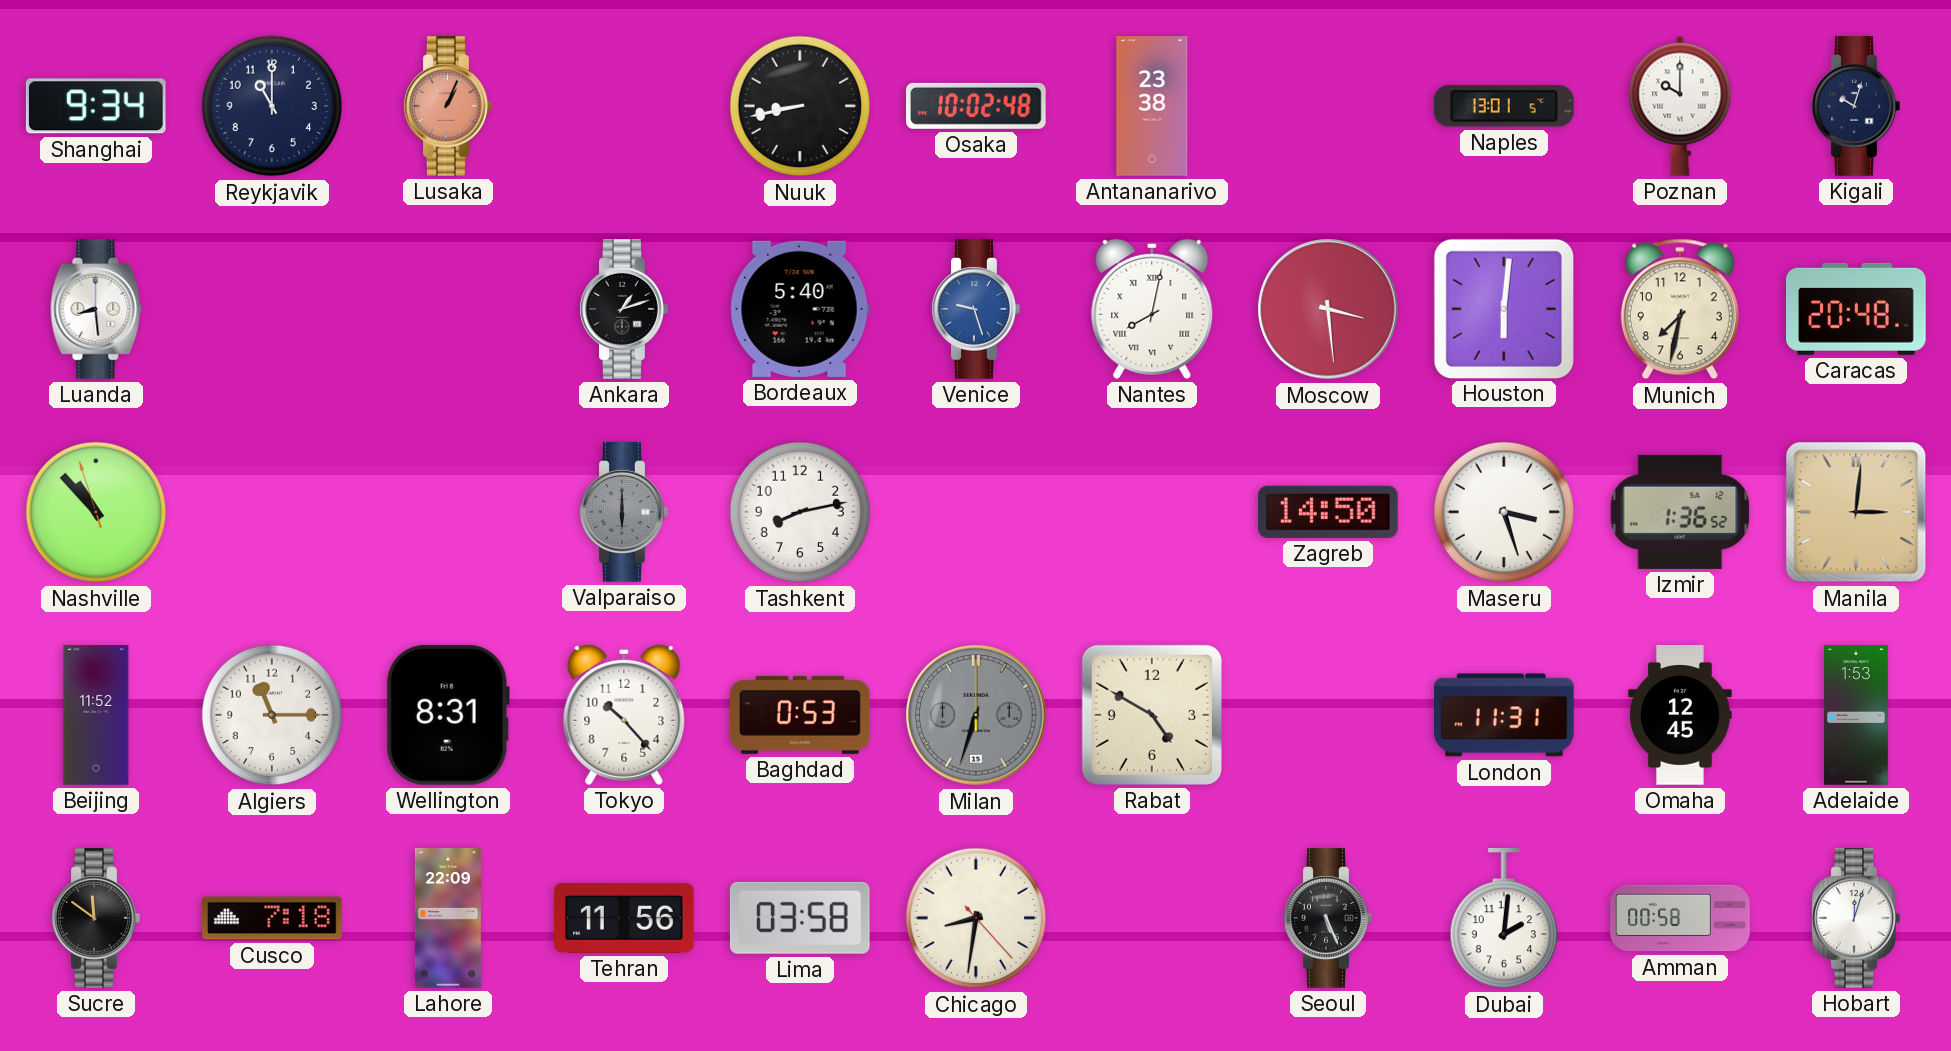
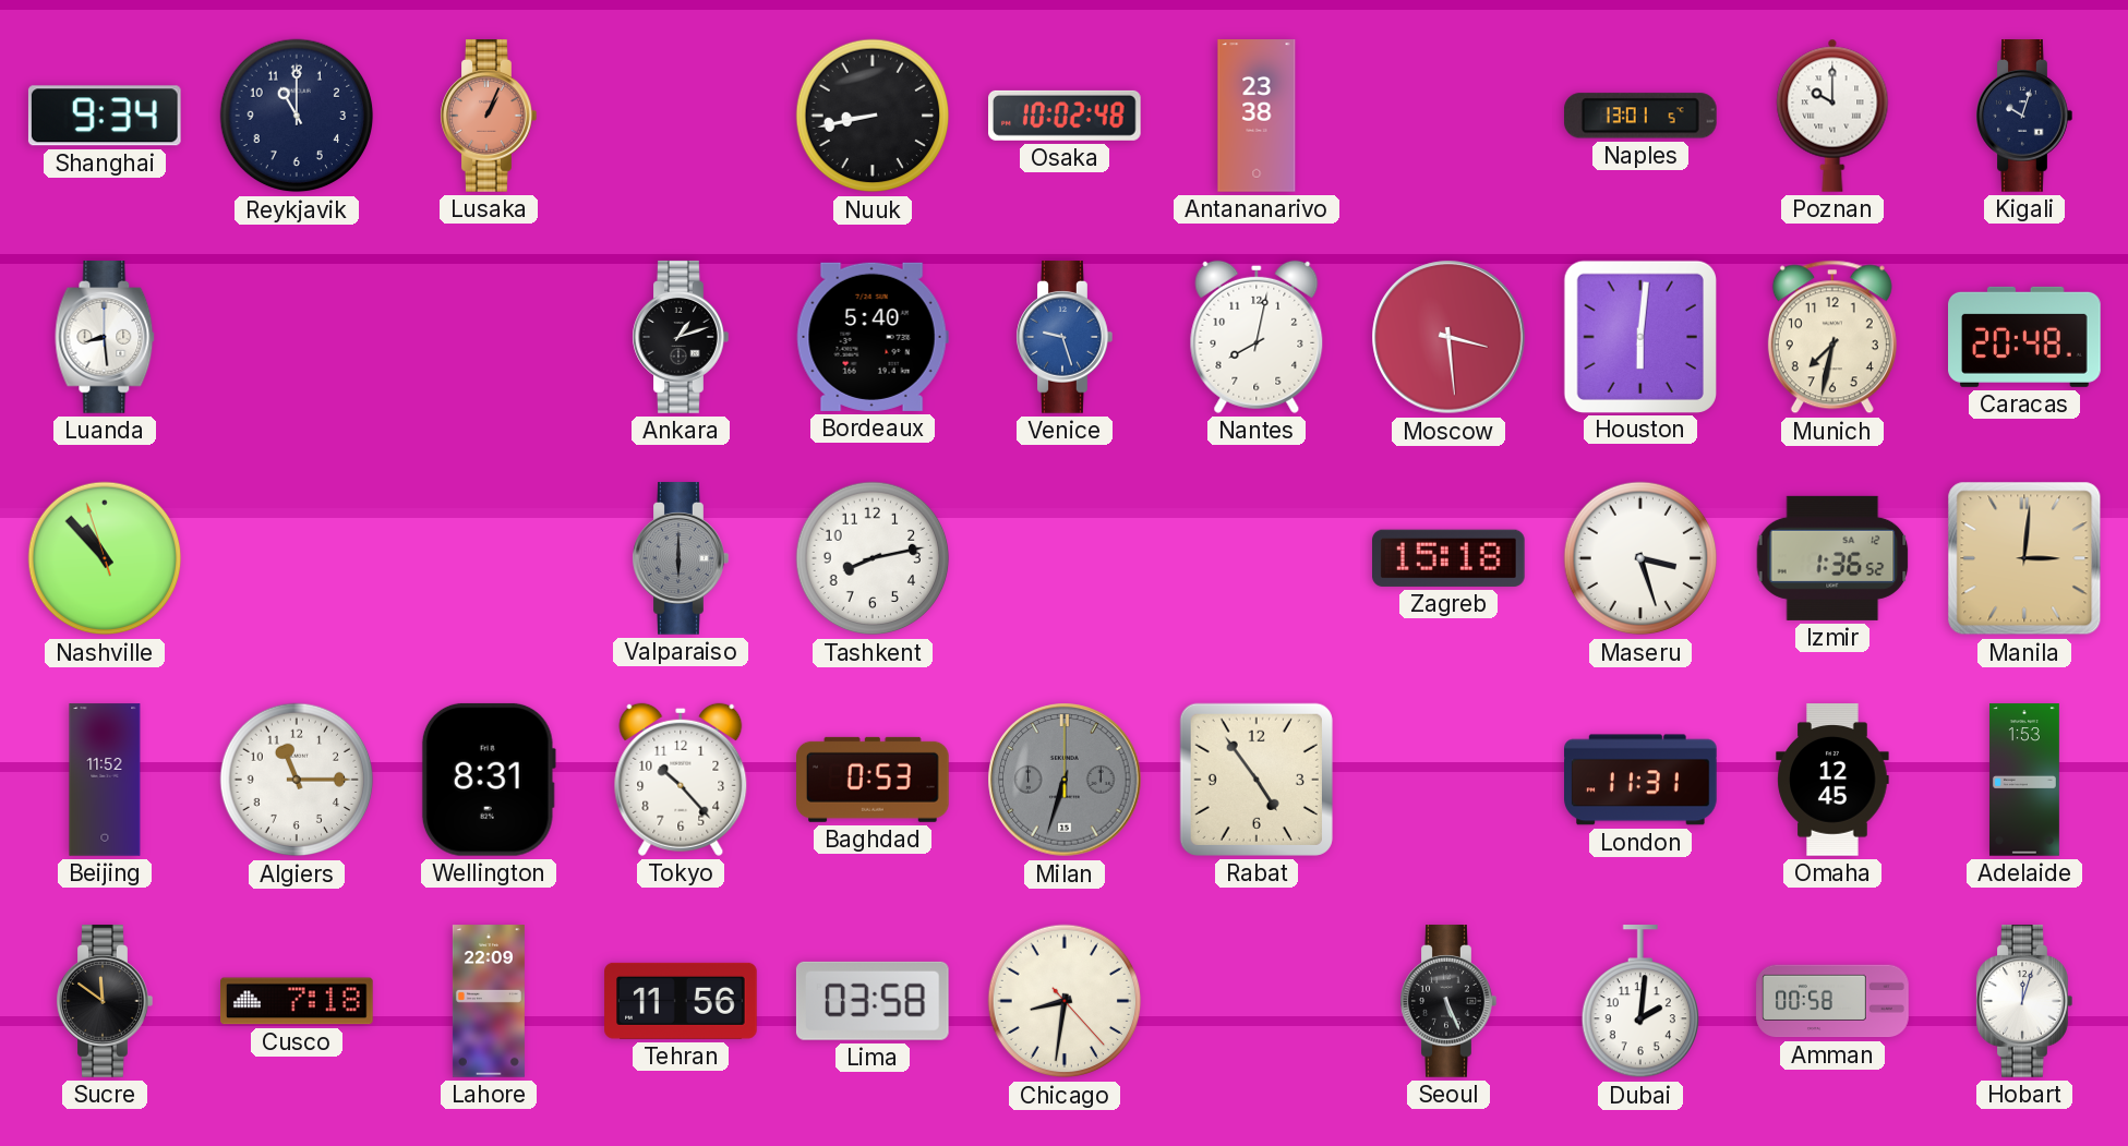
Nantes numerals: Roman -> Arabic
Zagreb: 14:50 -> 15:18
Rabat: 4:50 -> 4:54
